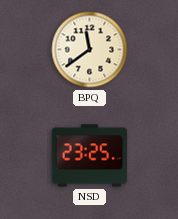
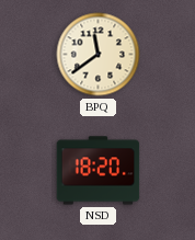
NSD: 23:25 -> 18:20
